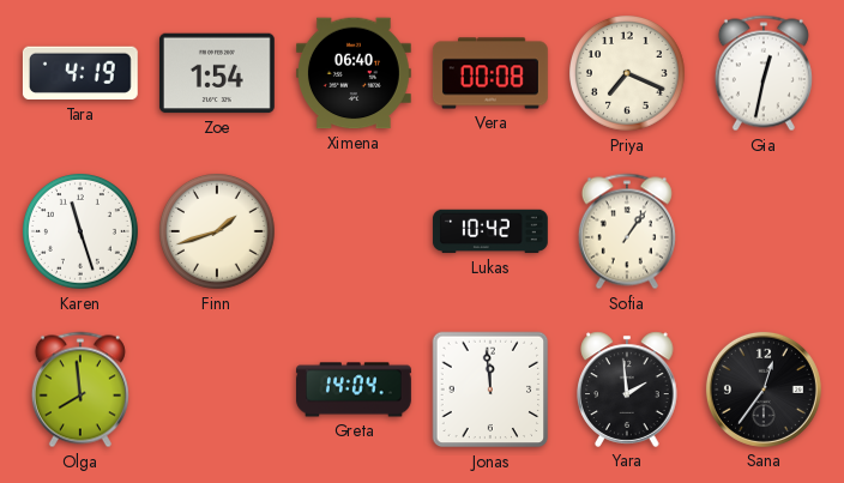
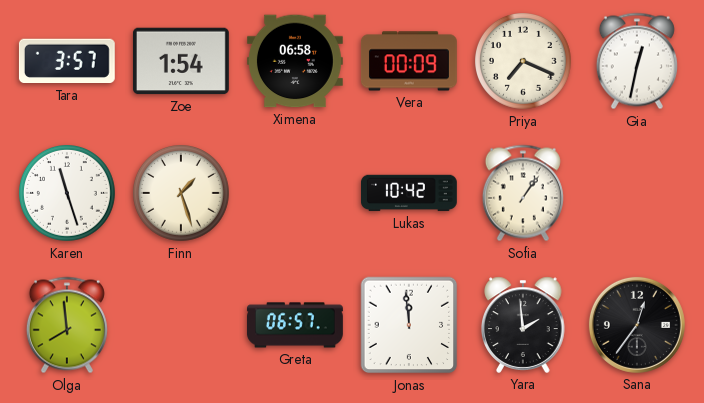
Tara: 4:19 -> 3:57
Ximena: 06:40 -> 06:58
Vera: 00:08 -> 00:09
Finn: 1:42 -> 1:27
Greta: 14:04 -> 06:57
